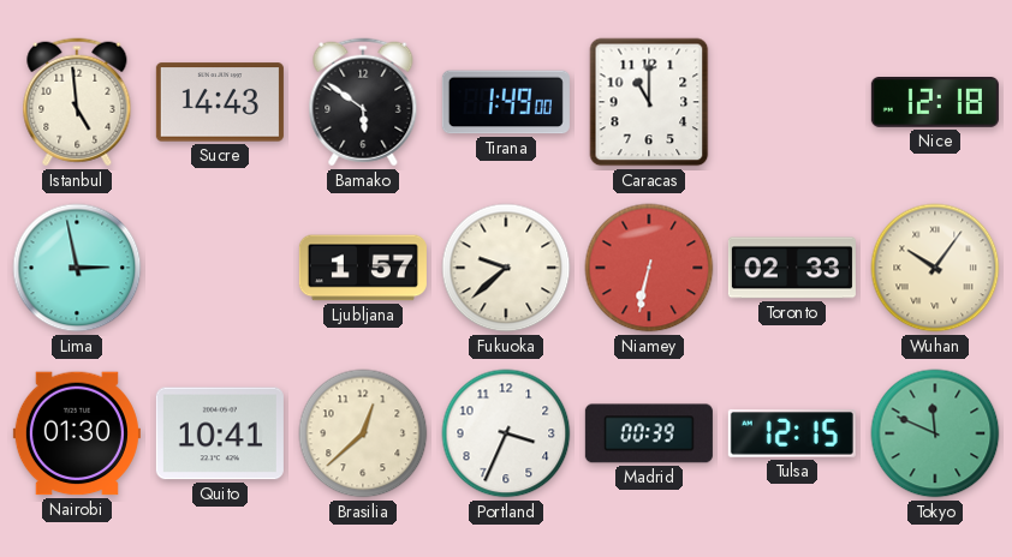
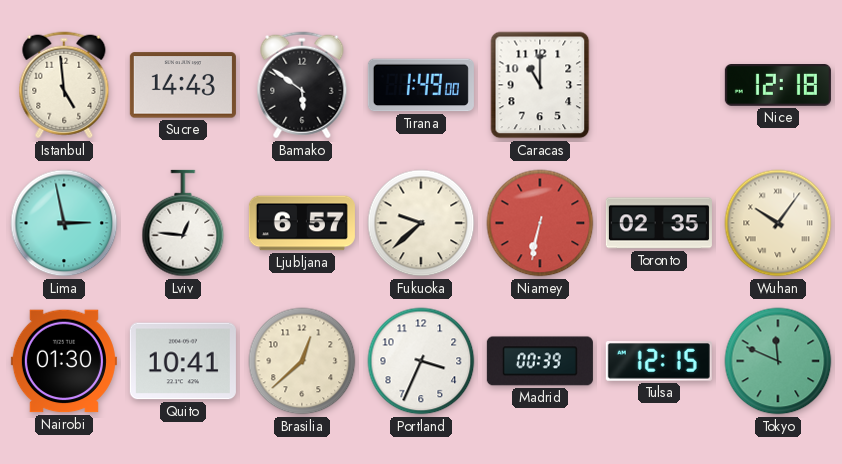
Lviv: none -> 12:46
Ljubljana: 1:57 -> 6:57
Toronto: 02:33 -> 02:35
